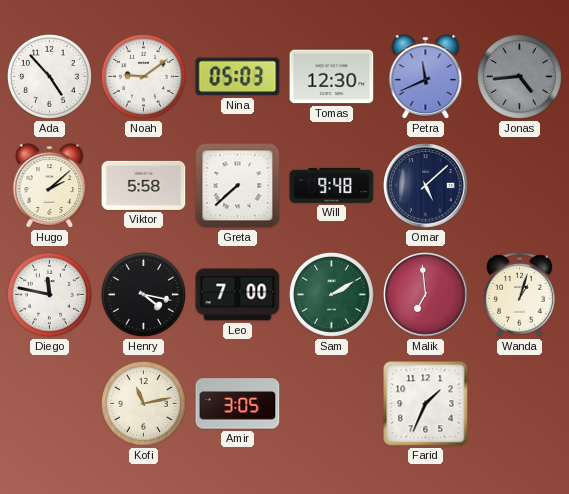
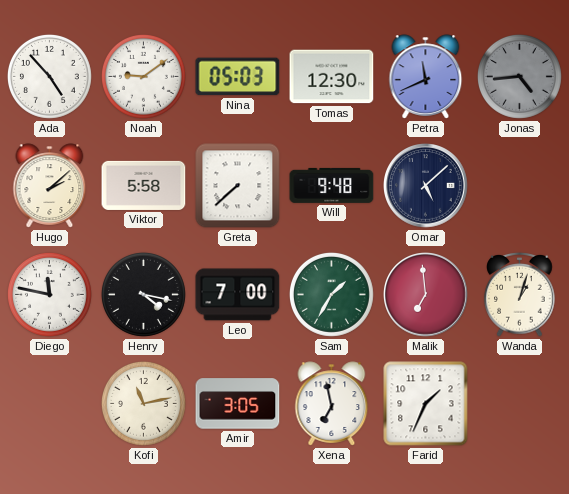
Sam: 2:10 -> 1:35
Xena: none -> 6:58
